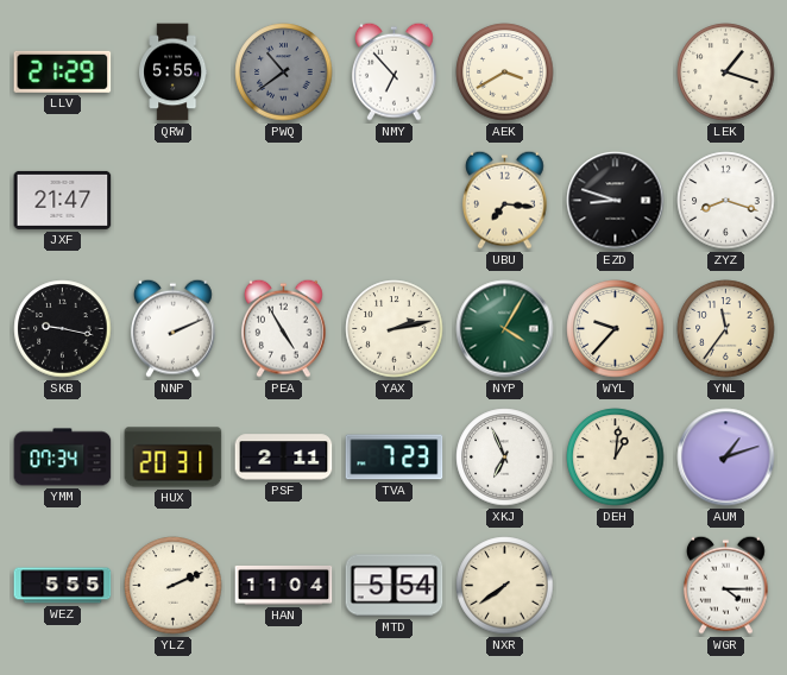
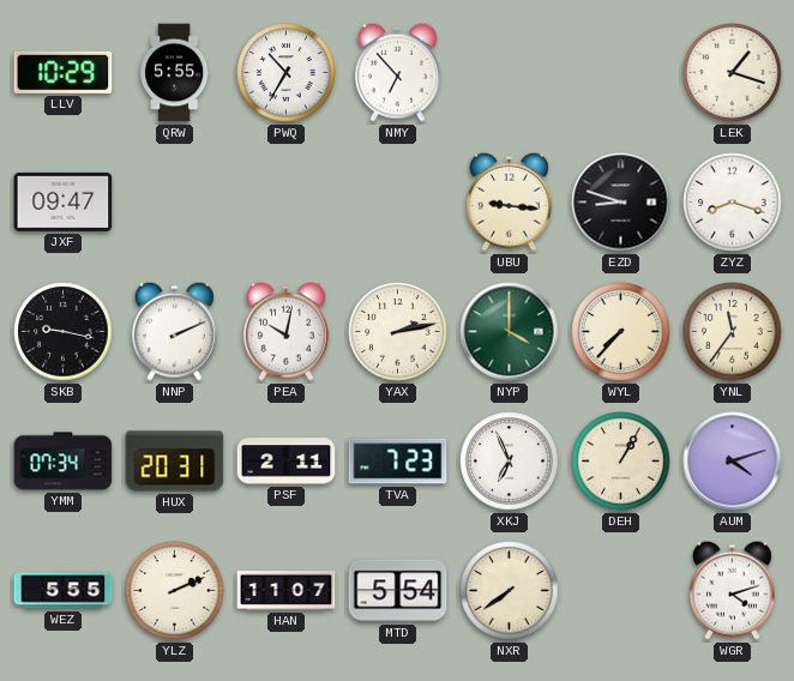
LLV: 21:29 -> 10:29
PWQ: 10:39 -> 10:35
PWQ dial: grey -> white
AEK: 3:40 -> none
JXF: 21:47 -> 09:47
UBU: 7:16 -> 9:16
PEA: 4:55 -> 10:02
NYP: 4:05 -> 4:00
WYL: 9:37 -> 7:37
DEH: 1:01 -> 1:05
AUM: 1:12 -> 4:12
HAN: 11:04 -> 11:07
WGR: 4:15 -> 4:12
